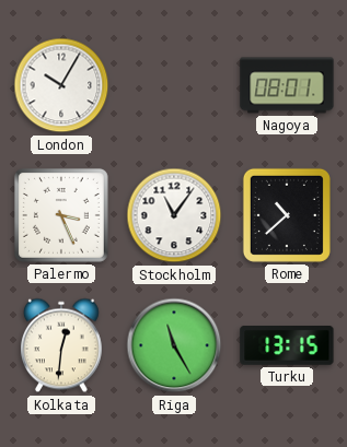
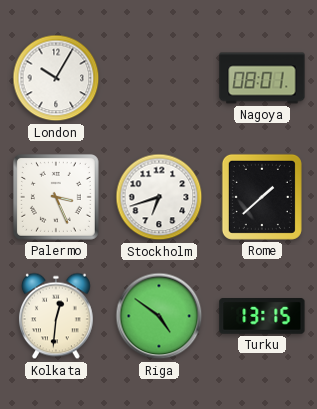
Stockholm: 11:06 -> 6:42
Rome: 10:38 -> 1:38
Riga: 11:25 -> 4:51
